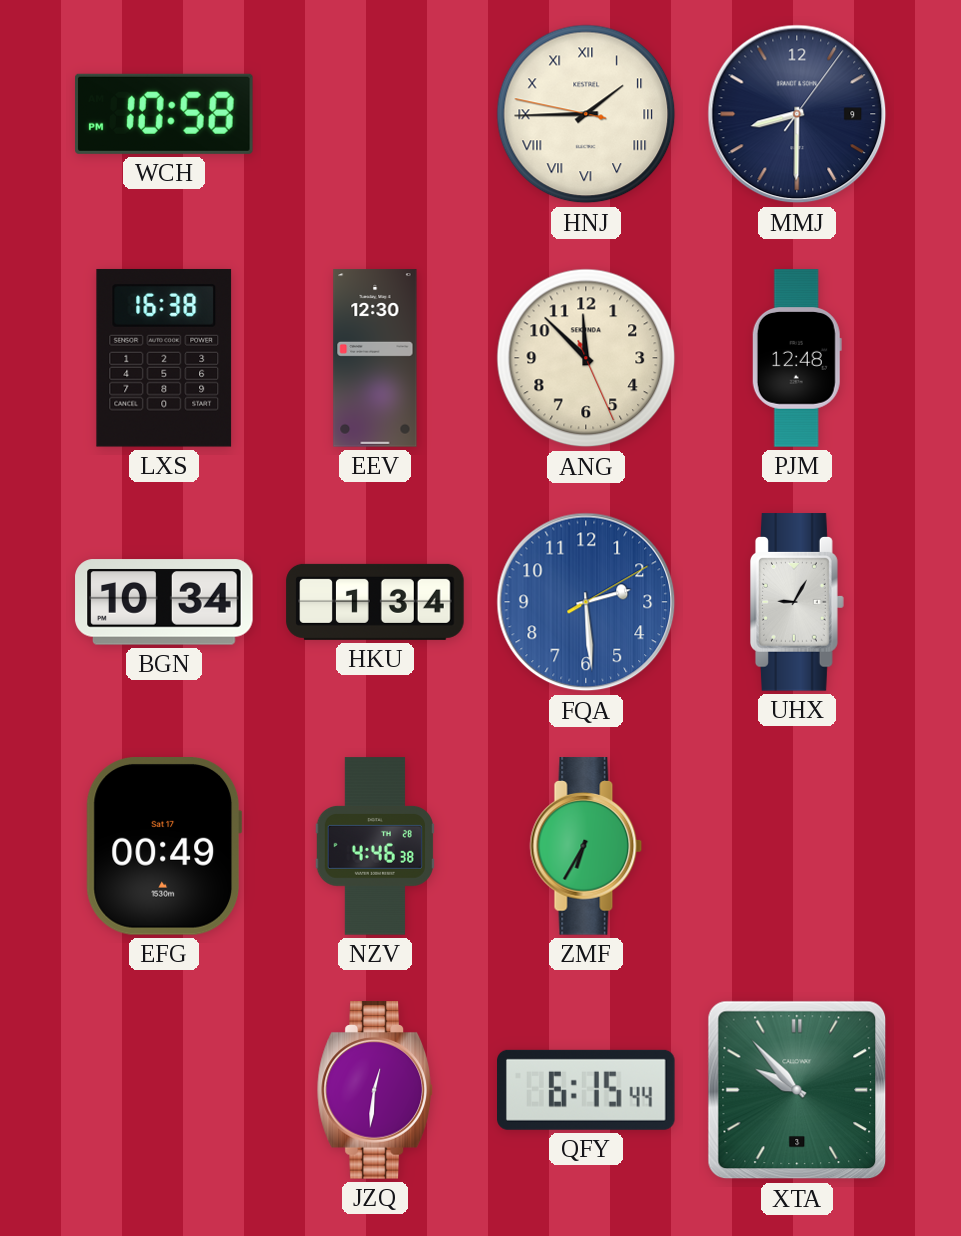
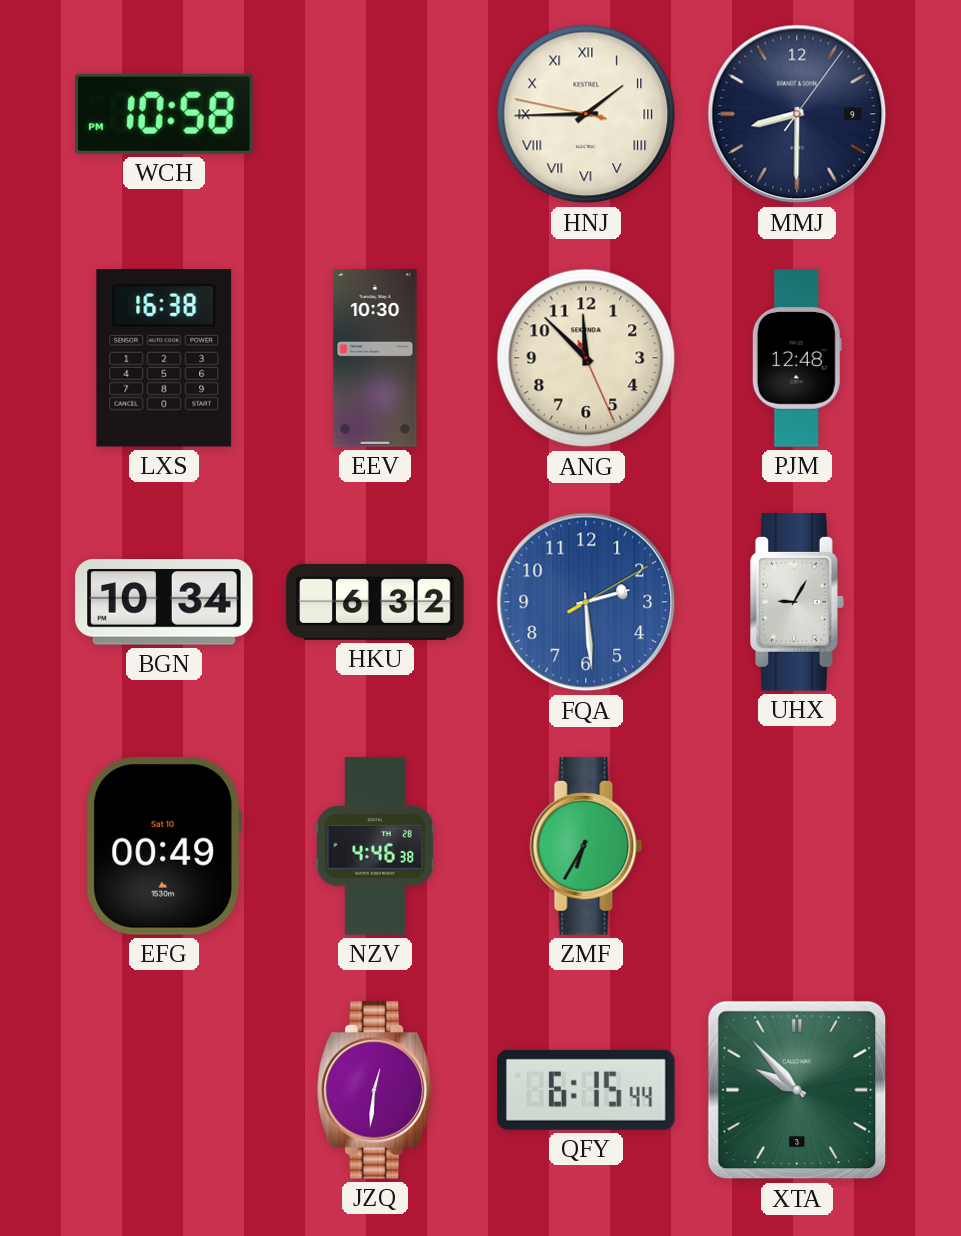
EEV: 12:30 -> 10:30
HKU: 1:34 -> 6:32
EFG date: Sat 17 -> Sat 10
